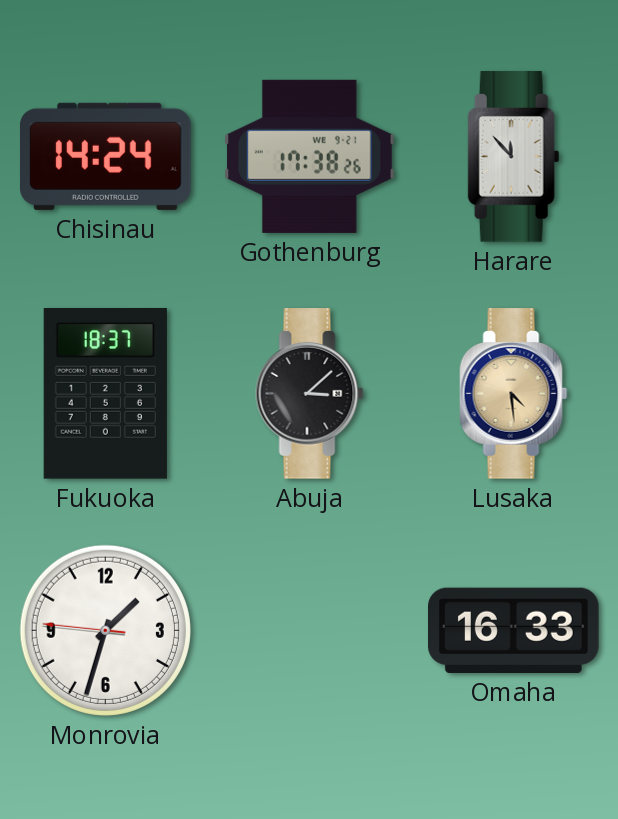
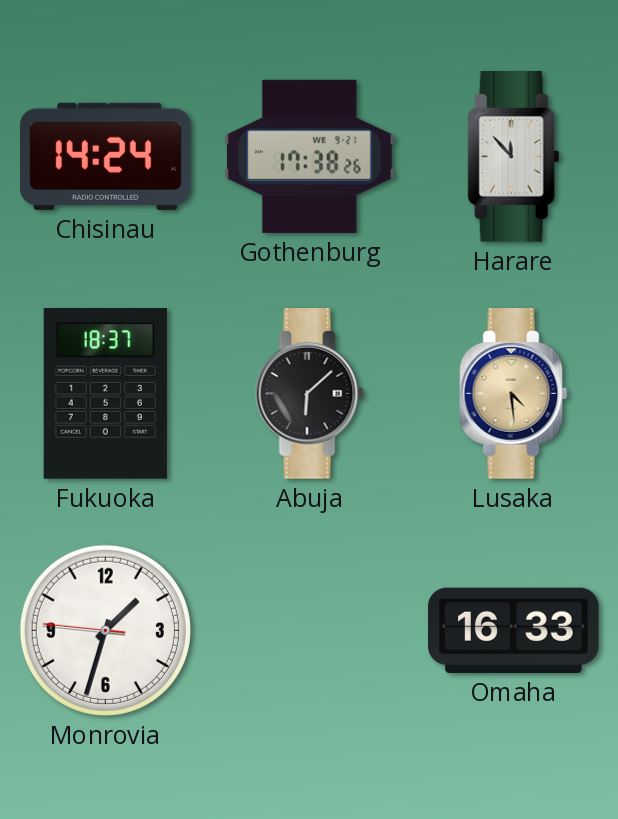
Abuja: 3:08 -> 6:08
